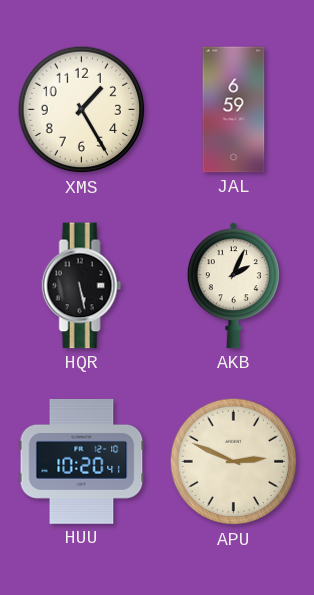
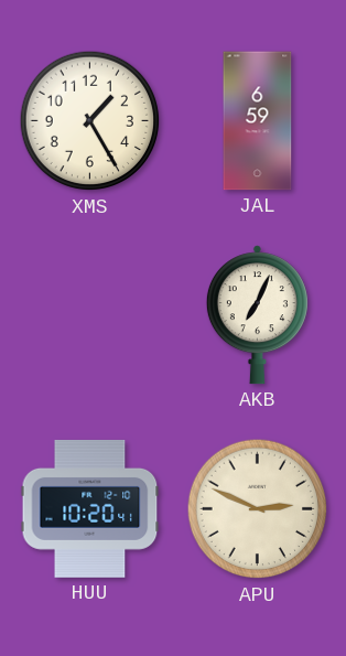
HQR: 5:28 -> none
AKB: 2:04 -> 7:04
